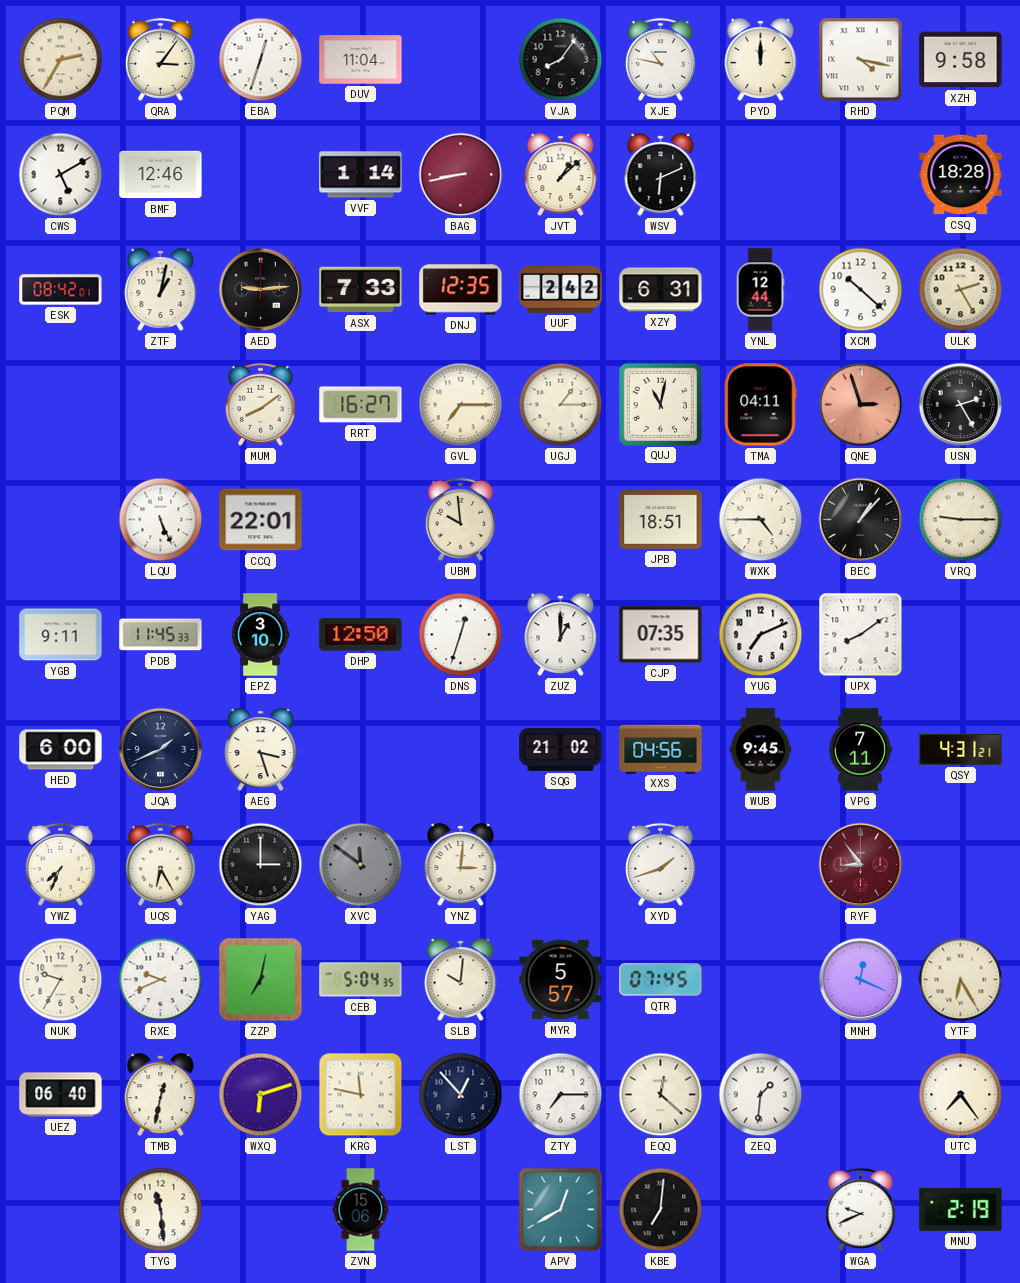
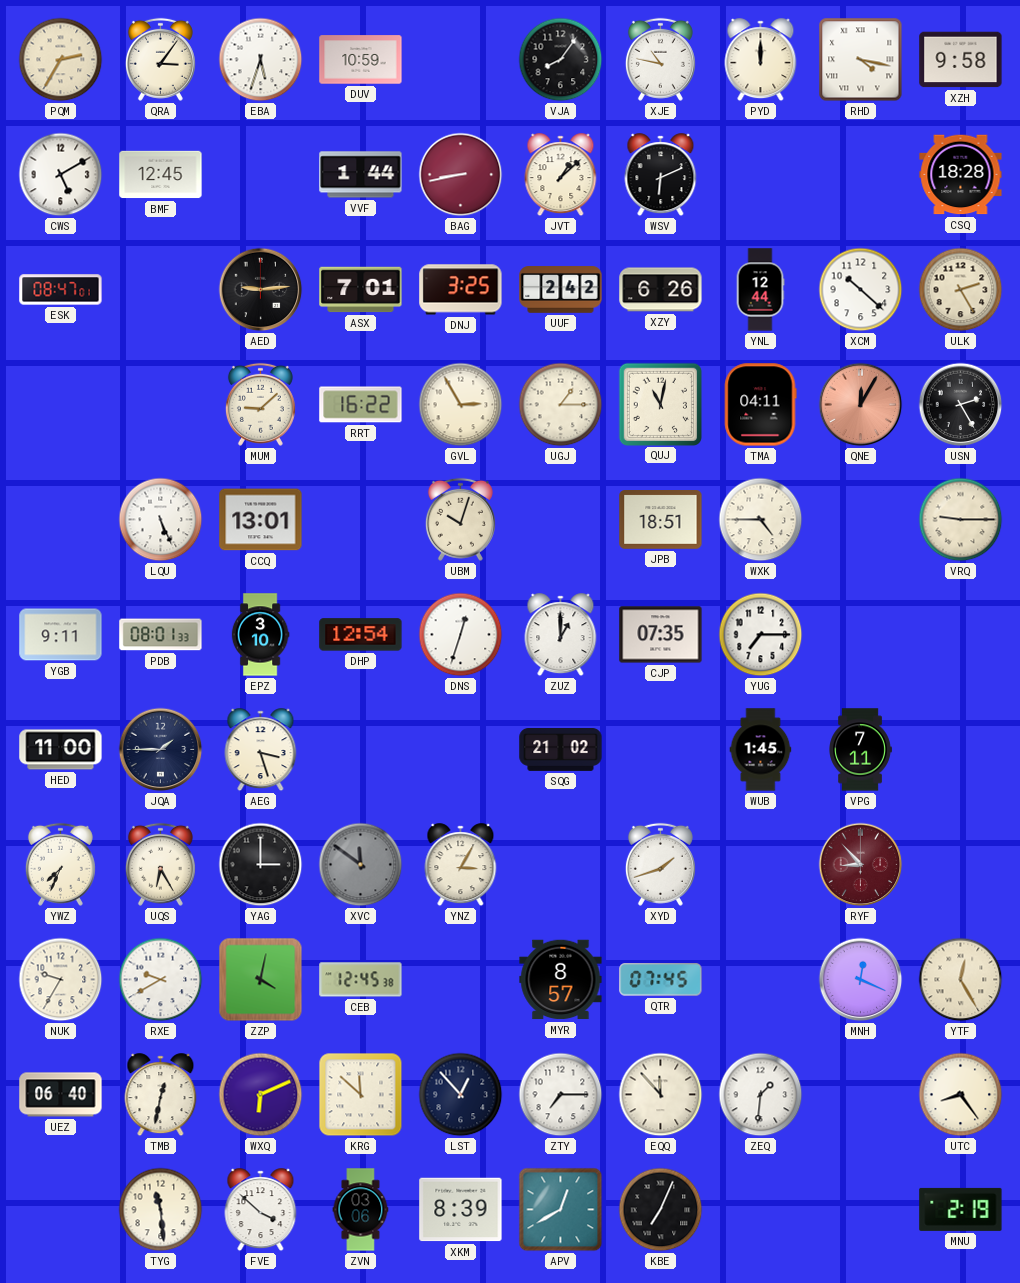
EBA: 12:33 -> 5:33
DUV: 11:04 -> 10:59
BMF: 12:46 -> 12:45
VVF: 1:14 -> 1:44
ESK: 08:42 -> 08:47
ZTF: 1:02 -> none
ASX: 7:33 -> 7:01
DNJ: 12:35 -> 3:25
XZY: 6:31 -> 6:26
MUM: 8:09 -> 9:08
RRT: 16:27 -> 16:22
GVL: 7:15 -> 2:55
QNE: 2:57 -> 12:05
CCQ: 22:01 -> 13:01
UBM: 9:59 -> 10:03
BEC: 1:07 -> none
PDB: 11:45 -> 08:01
DHP: 12:50 -> 12:54
YUG: 7:11 -> 7:15
UPX: 8:09 -> none
HED: 6:00 -> 11:00
JQA: 1:41 -> 1:45
XXS: 04:56 -> none
WUB: 9:45 -> 1:45
QSY: 4:31 -> none
YNZ: 3:01 -> 3:05
RYF: 8:54 -> 8:53
RXE: 9:41 -> 9:40
ZZP: 7:02 -> 4:02
CEB: 5:04 -> 12:45
SLB: 10:01 -> none
MYR: 5:57 -> 8:57
YTF: 6:25 -> 12:25
WXQ: 6:12 -> 6:11
KRG: 11:47 -> 11:52
EQQ: 12:22 -> 11:53
UTC: 7:24 -> 8:24
FVE: none -> 3:52
ZVN: 15:06 -> 03:06
XKM: none -> 8:39
KBE: 7:01 -> 7:04
WGA: 9:41 -> none
